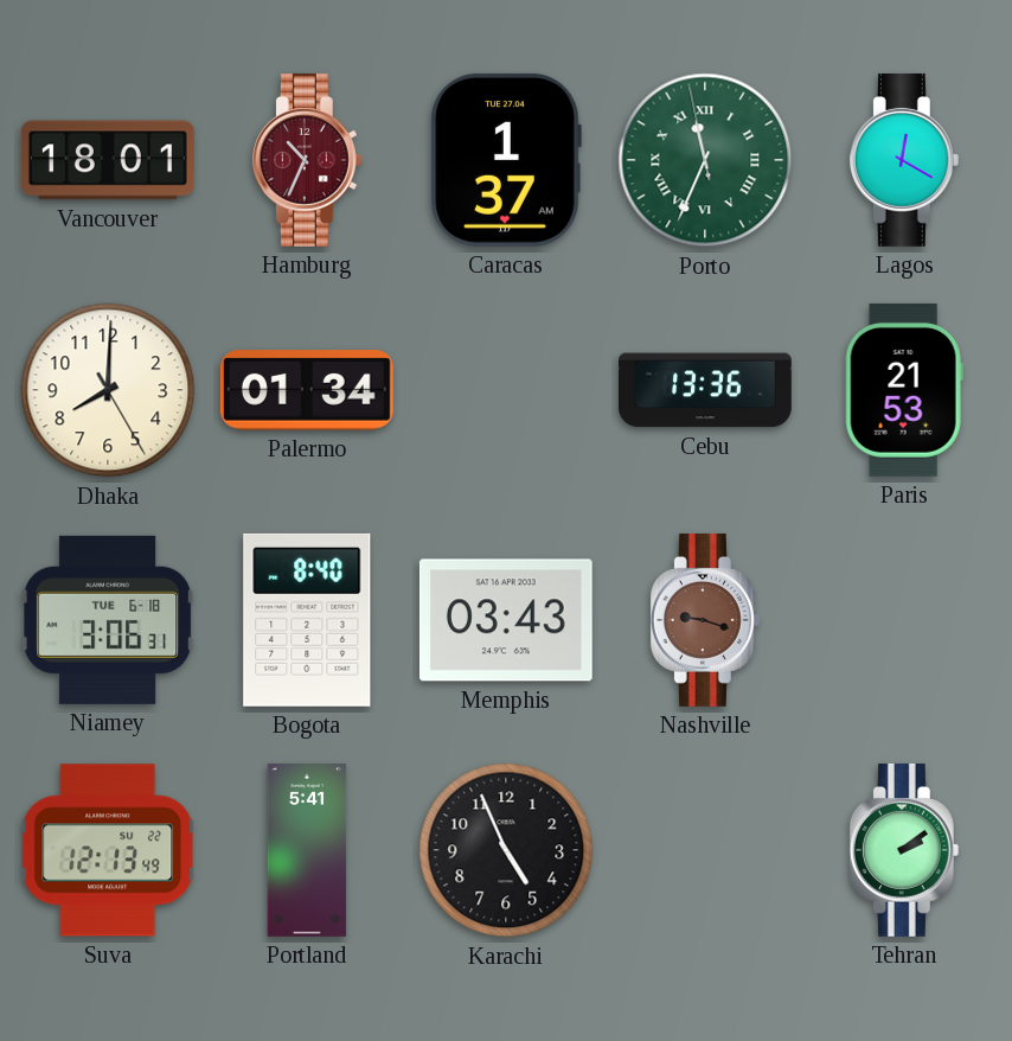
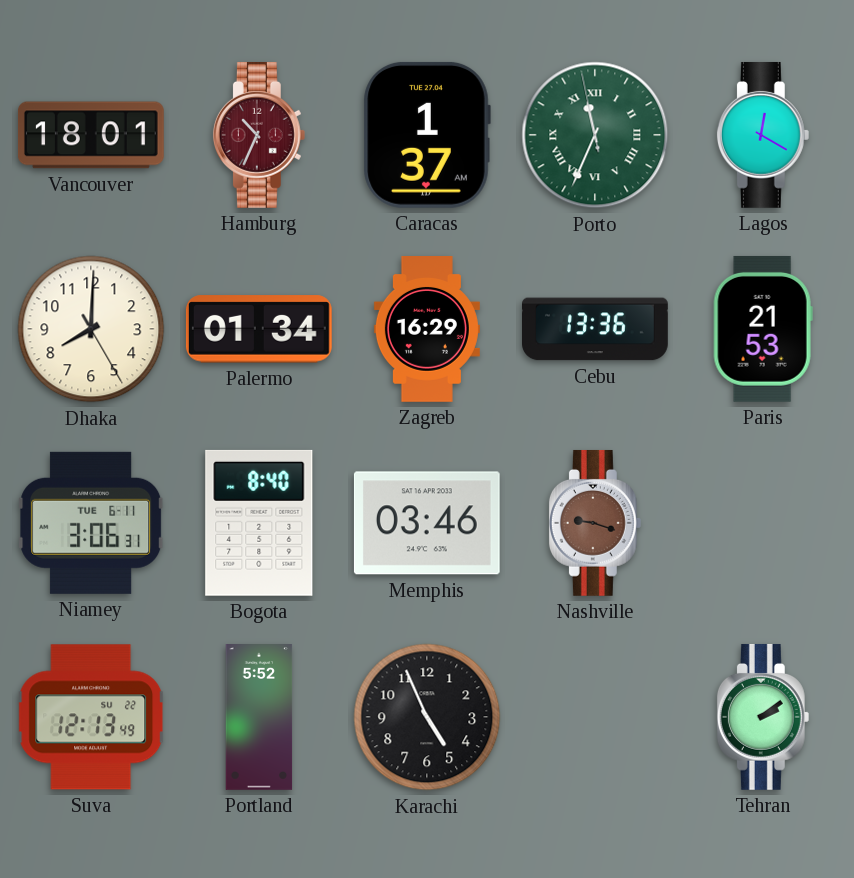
Zagreb: none -> 16:29
Niamey date: TUE 6-18 -> TUE 6-11
Memphis: 03:43 -> 03:46
Portland: 5:41 -> 5:52
